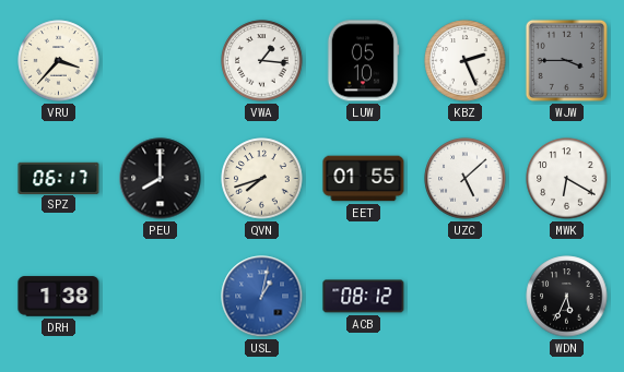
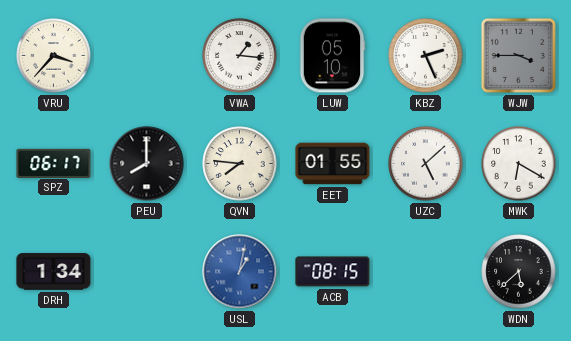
QVN: 7:42 -> 7:46
DRH: 1:38 -> 1:34
ACB: 08:12 -> 08:15
WDN: 5:34 -> 5:38
